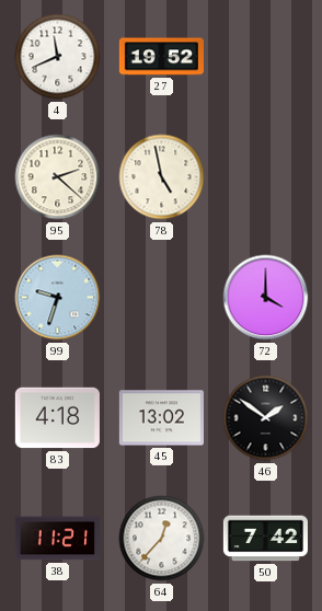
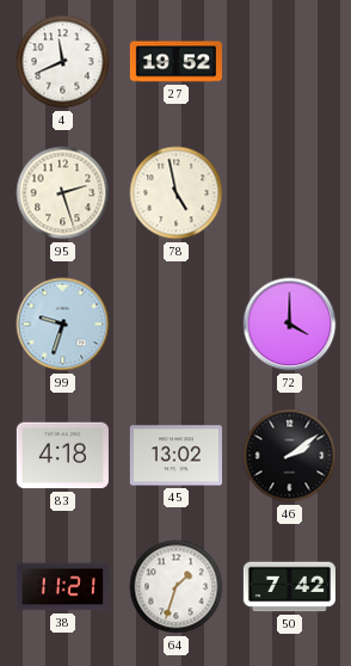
95: 2:22 -> 2:27
46: 1:51 -> 2:09
64: 12:37 -> 1:33
